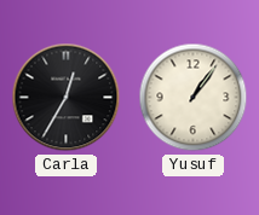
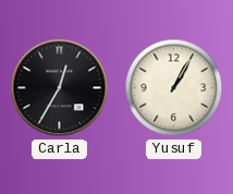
Yusuf: 1:06 -> 1:05
